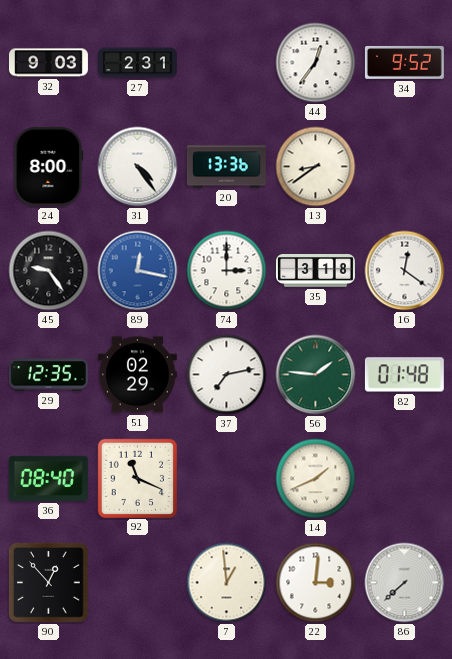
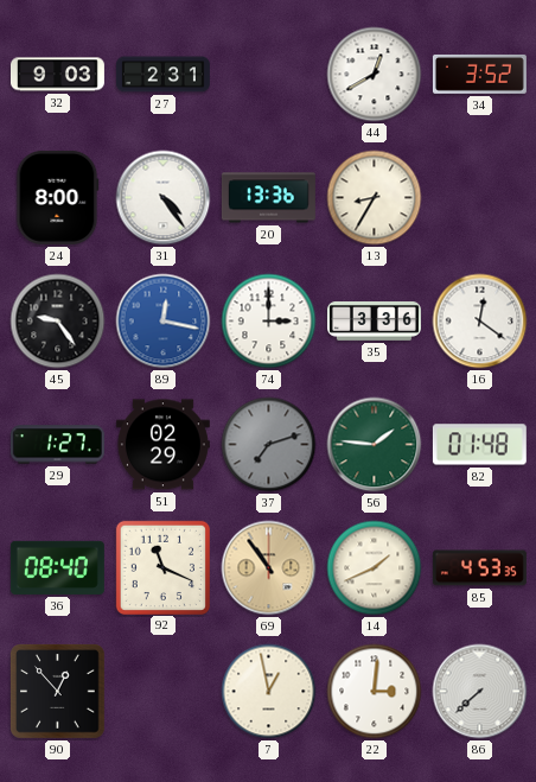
44: 12:36 -> 12:40
34: 9:52 -> 3:52
13: 8:39 -> 8:35
35: 3:18 -> 3:36
29: 12:35 -> 1:27
37: 7:13 -> 7:12
37 dial: white -> grey
69: none -> 10:54
85: none -> 4:53
7: 12:59 -> 12:58
